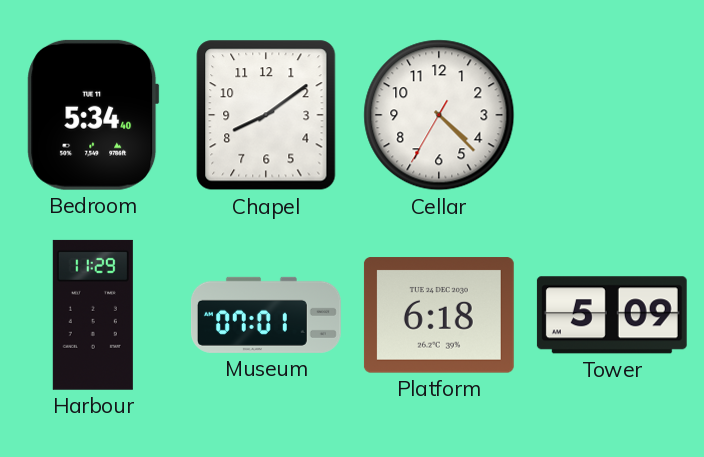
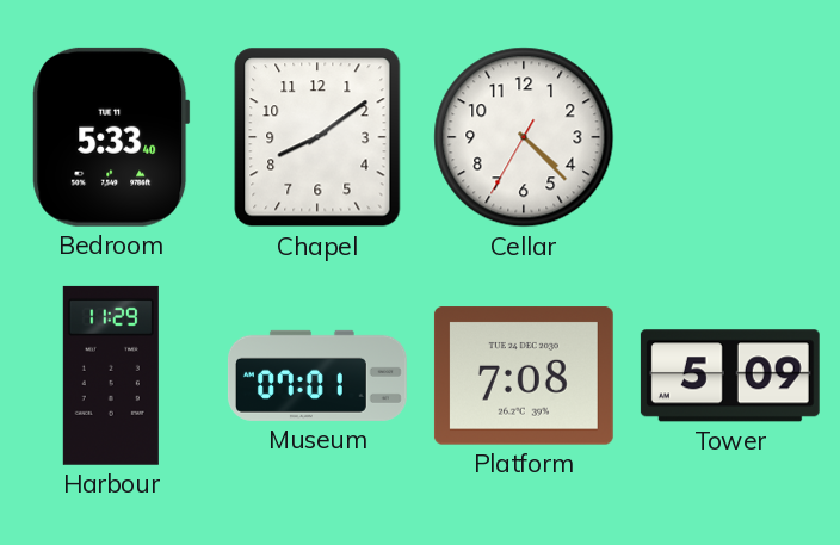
Bedroom: 5:34 -> 5:33
Platform: 6:18 -> 7:08
